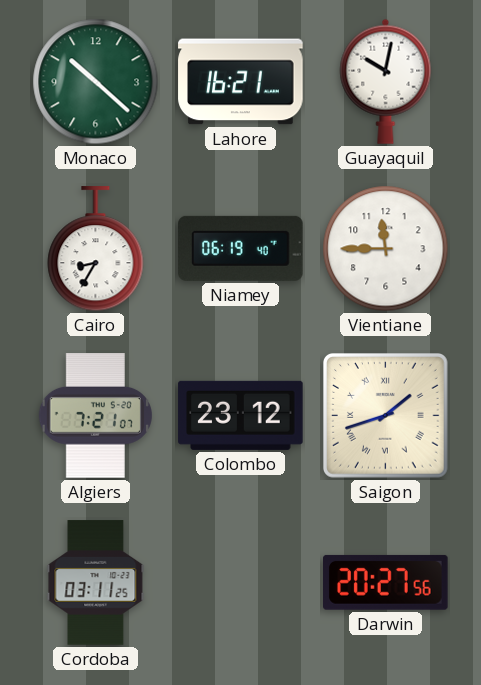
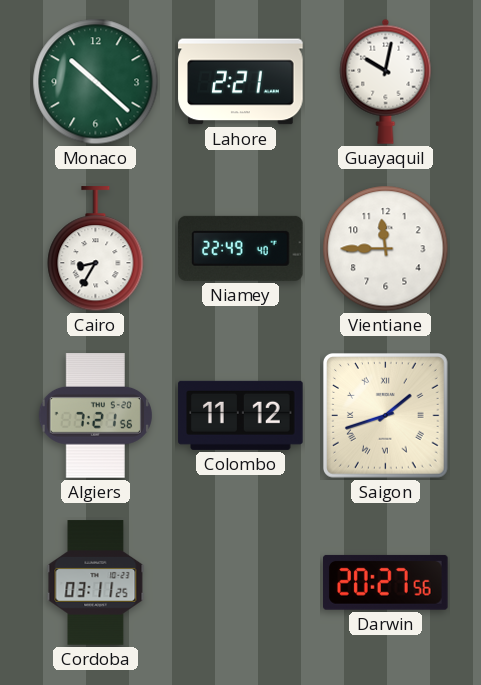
Lahore: 16:21 -> 2:21
Niamey: 06:19 -> 22:49
Algiers: 7:21:07 -> 7:21:56
Colombo: 23:12 -> 11:12
